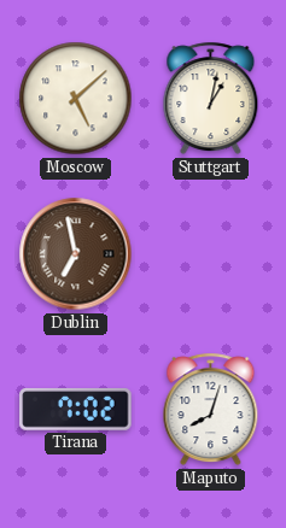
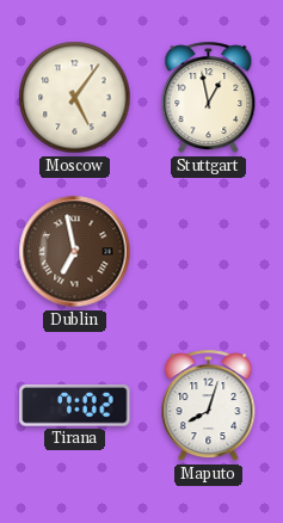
Moscow: 5:08 -> 5:06
Stuttgart: 1:02 -> 12:58
